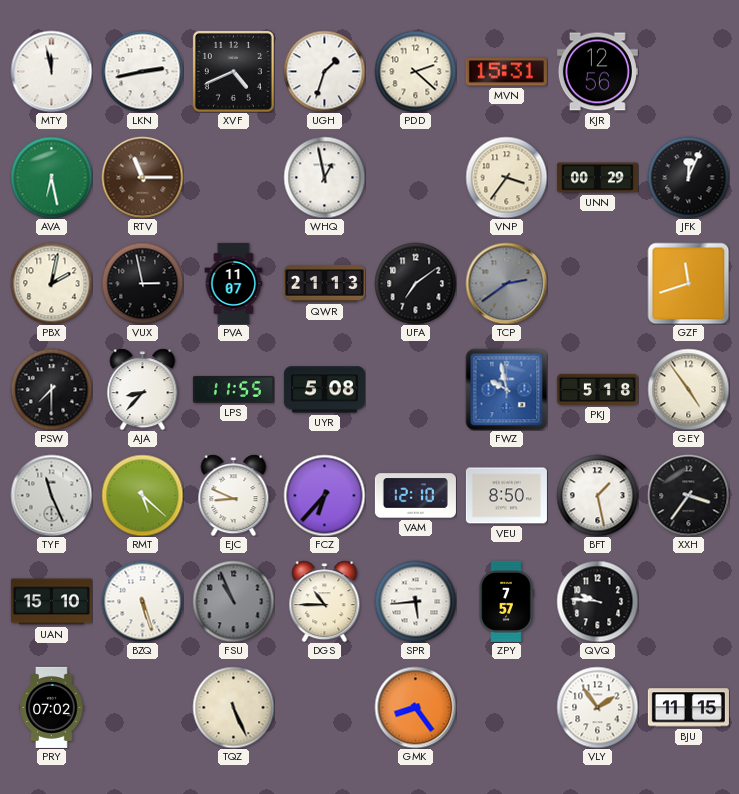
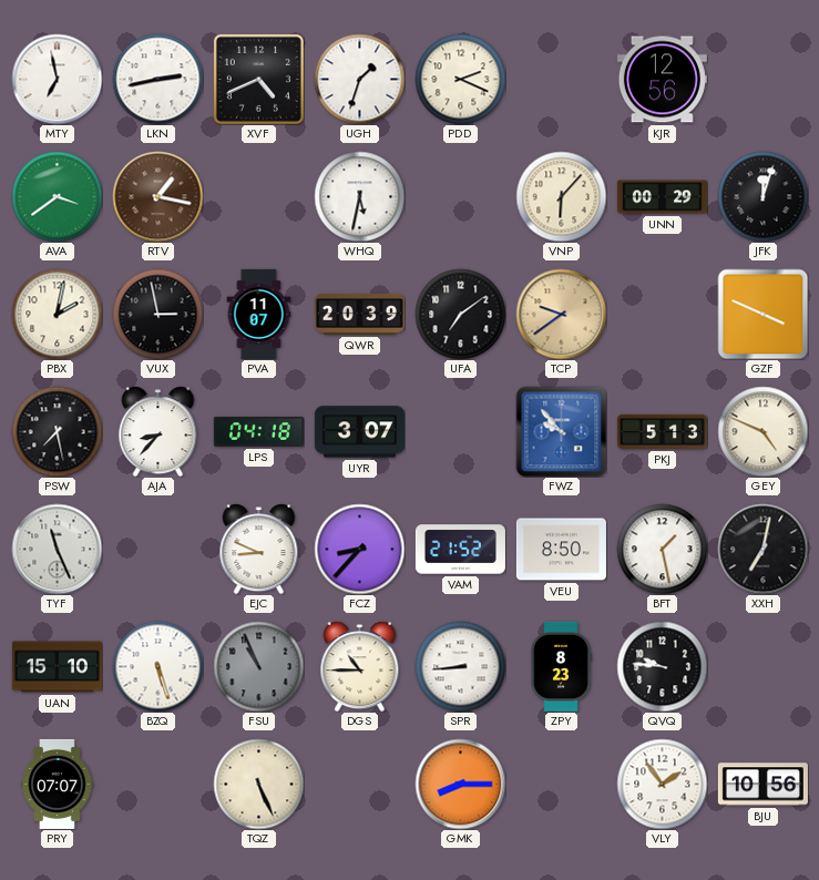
MTY: 11:58 -> 6:58
PDD: 2:22 -> 2:19
MVN: 15:31 -> none
AVA: 6:28 -> 3:39
RTV: 11:15 -> 1:17
WHQ: 12:58 -> 5:32
VNP: 3:36 -> 6:07
JFK: 12:04 -> 12:03
QWR: 21:13 -> 20:39
TCP: 2:39 -> 9:39
TCP dial: grey -> champagne
GZF: 11:42 -> 3:49
PSW: 7:30 -> 7:28
LPS: 11:55 -> 04:18
UYR: 5:08 -> 3:07
FWZ: 9:58 -> 9:53
PKJ: 5:18 -> 5:13
GEY: 4:54 -> 4:49
RMT: 5:22 -> none
FCZ: 6:37 -> 8:37
VAM: 12:10 -> 21:52
XXH: 3:36 -> 7:02
SPR: 5:44 -> 8:44
ZPY: 7:57 -> 8:23
PRY: 07:02 -> 07:07
GMK: 8:24 -> 8:15
BJU: 11:15 -> 10:56
